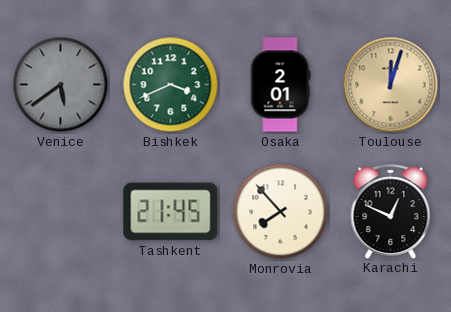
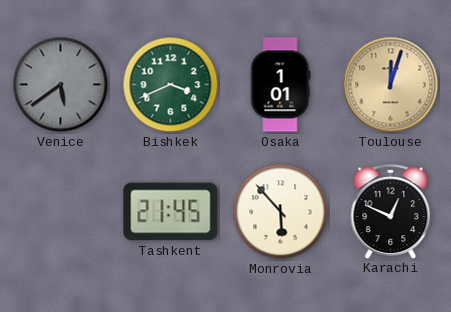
Osaka: 2:01 -> 1:01
Monrovia: 7:53 -> 5:53
